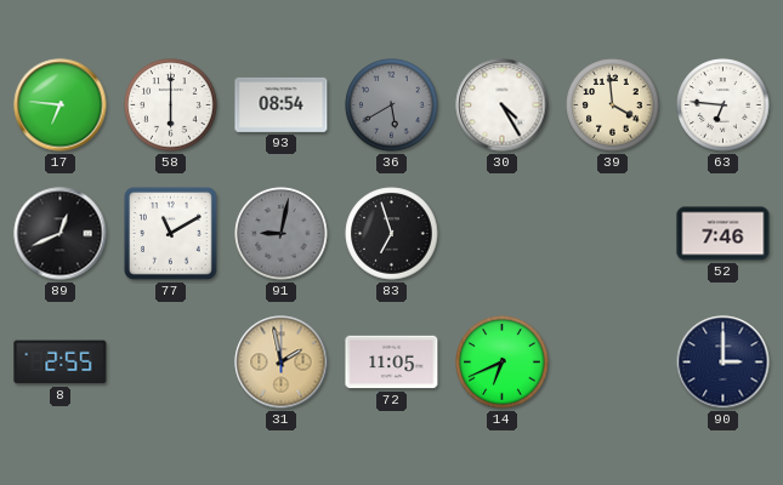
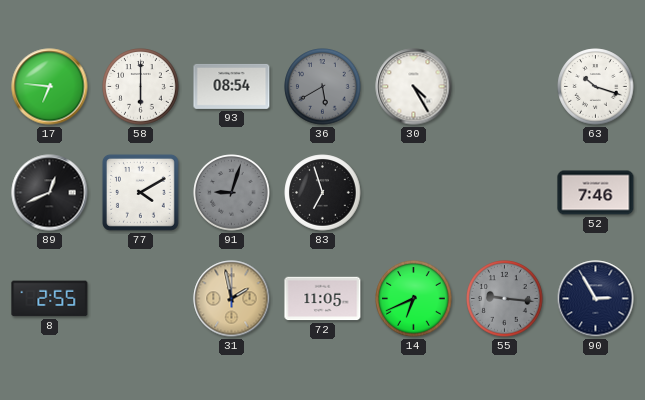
39: 3:59 -> none
63: 6:46 -> 10:18
77: 11:10 -> 4:10
91: 9:02 -> 9:03
55: none -> 9:16
90: 3:00 -> 2:55
